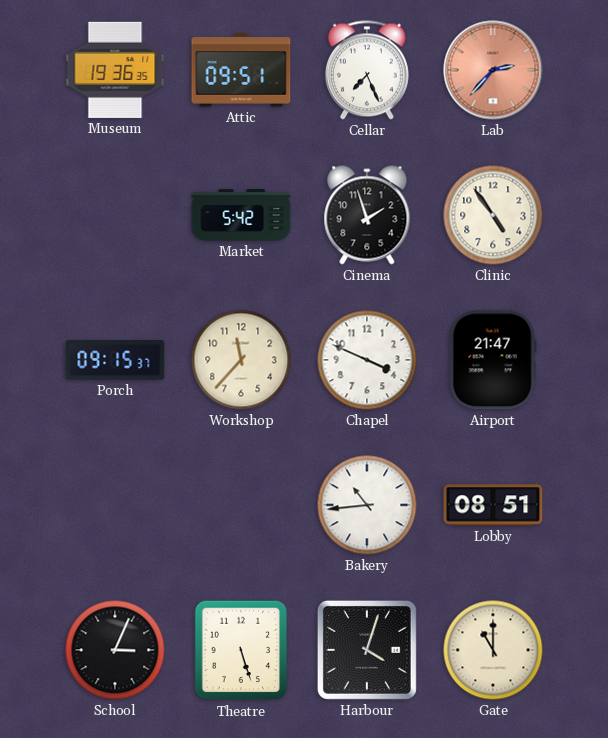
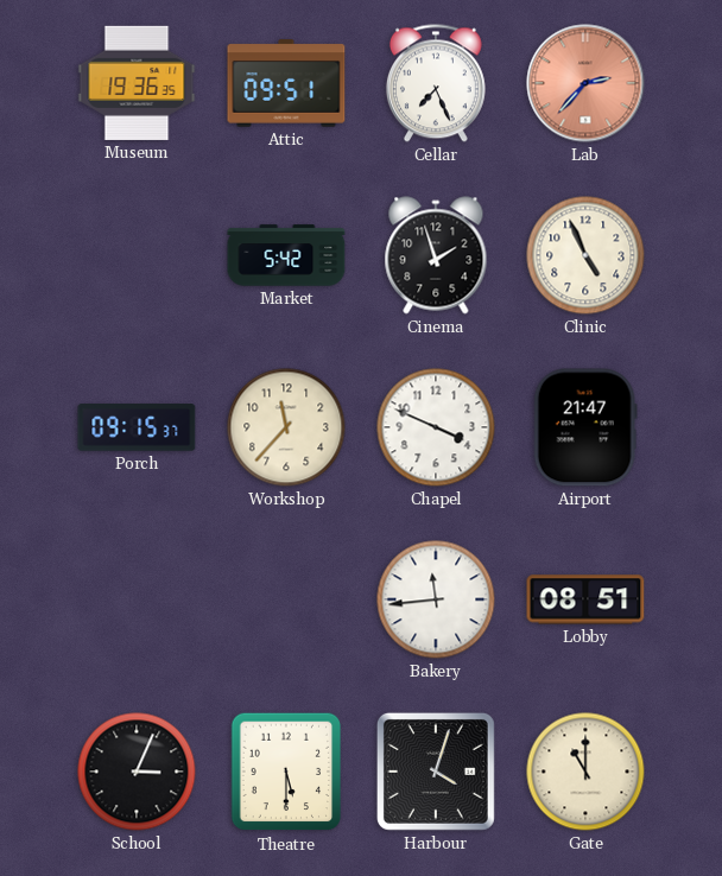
Clinic: 4:54 -> 4:56
Bakery: 10:44 -> 11:44
Theatre: 5:27 -> 5:30
